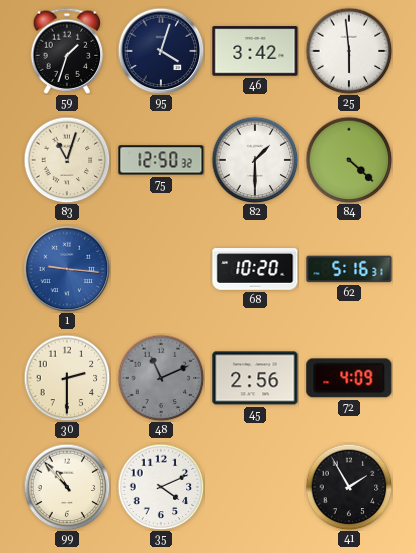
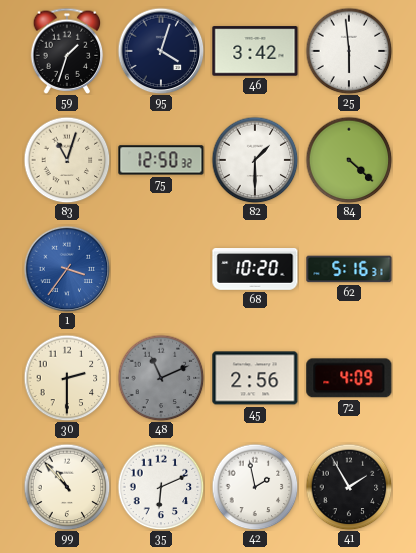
1: 9:16 -> 3:36
35: 4:11 -> 6:11
42: none -> 1:58
